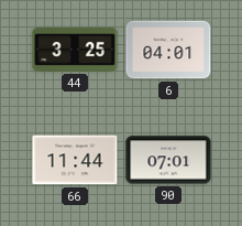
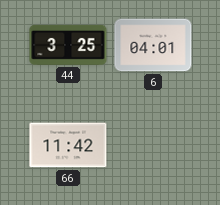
66: 11:44 -> 11:42
90: 07:01 -> none
